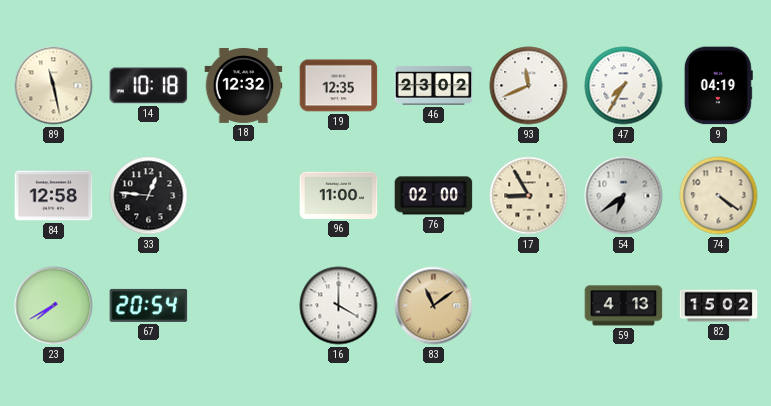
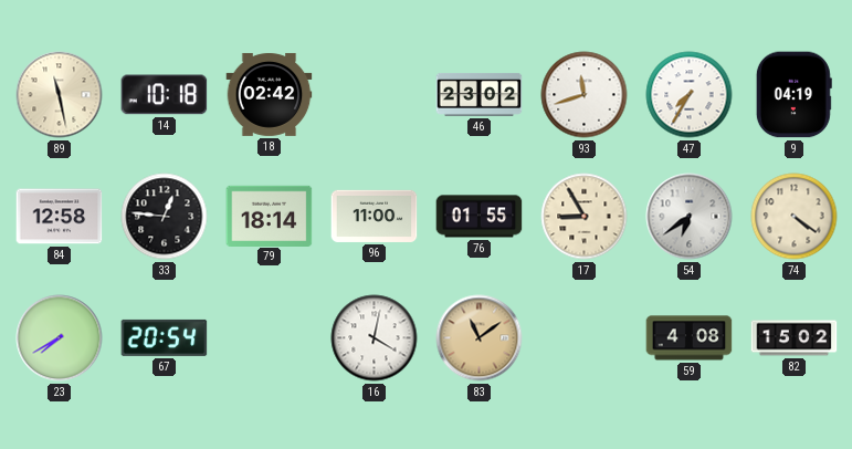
18: 12:32 -> 02:42
19: 12:35 -> none
93: 11:41 -> 11:42
79: none -> 18:14
76: 02:00 -> 01:55
16: 4:00 -> 4:02
59: 4:13 -> 4:08
